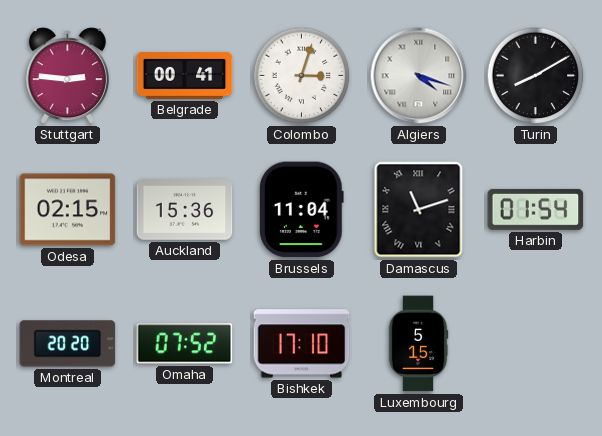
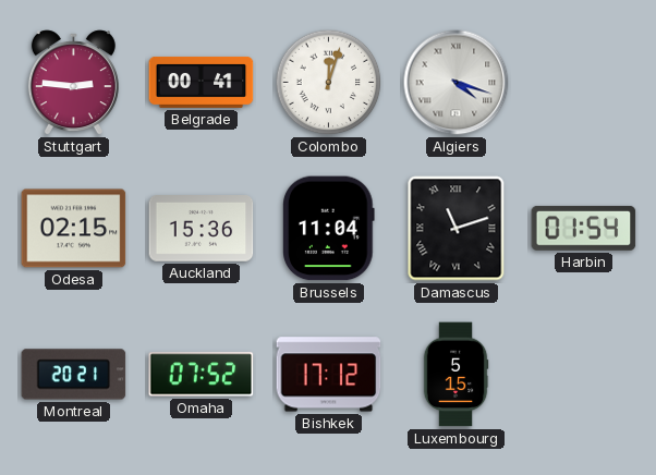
Colombo: 3:03 -> 12:03
Turin: 8:10 -> none
Montreal: 20:20 -> 20:21
Bishkek: 17:10 -> 17:12
